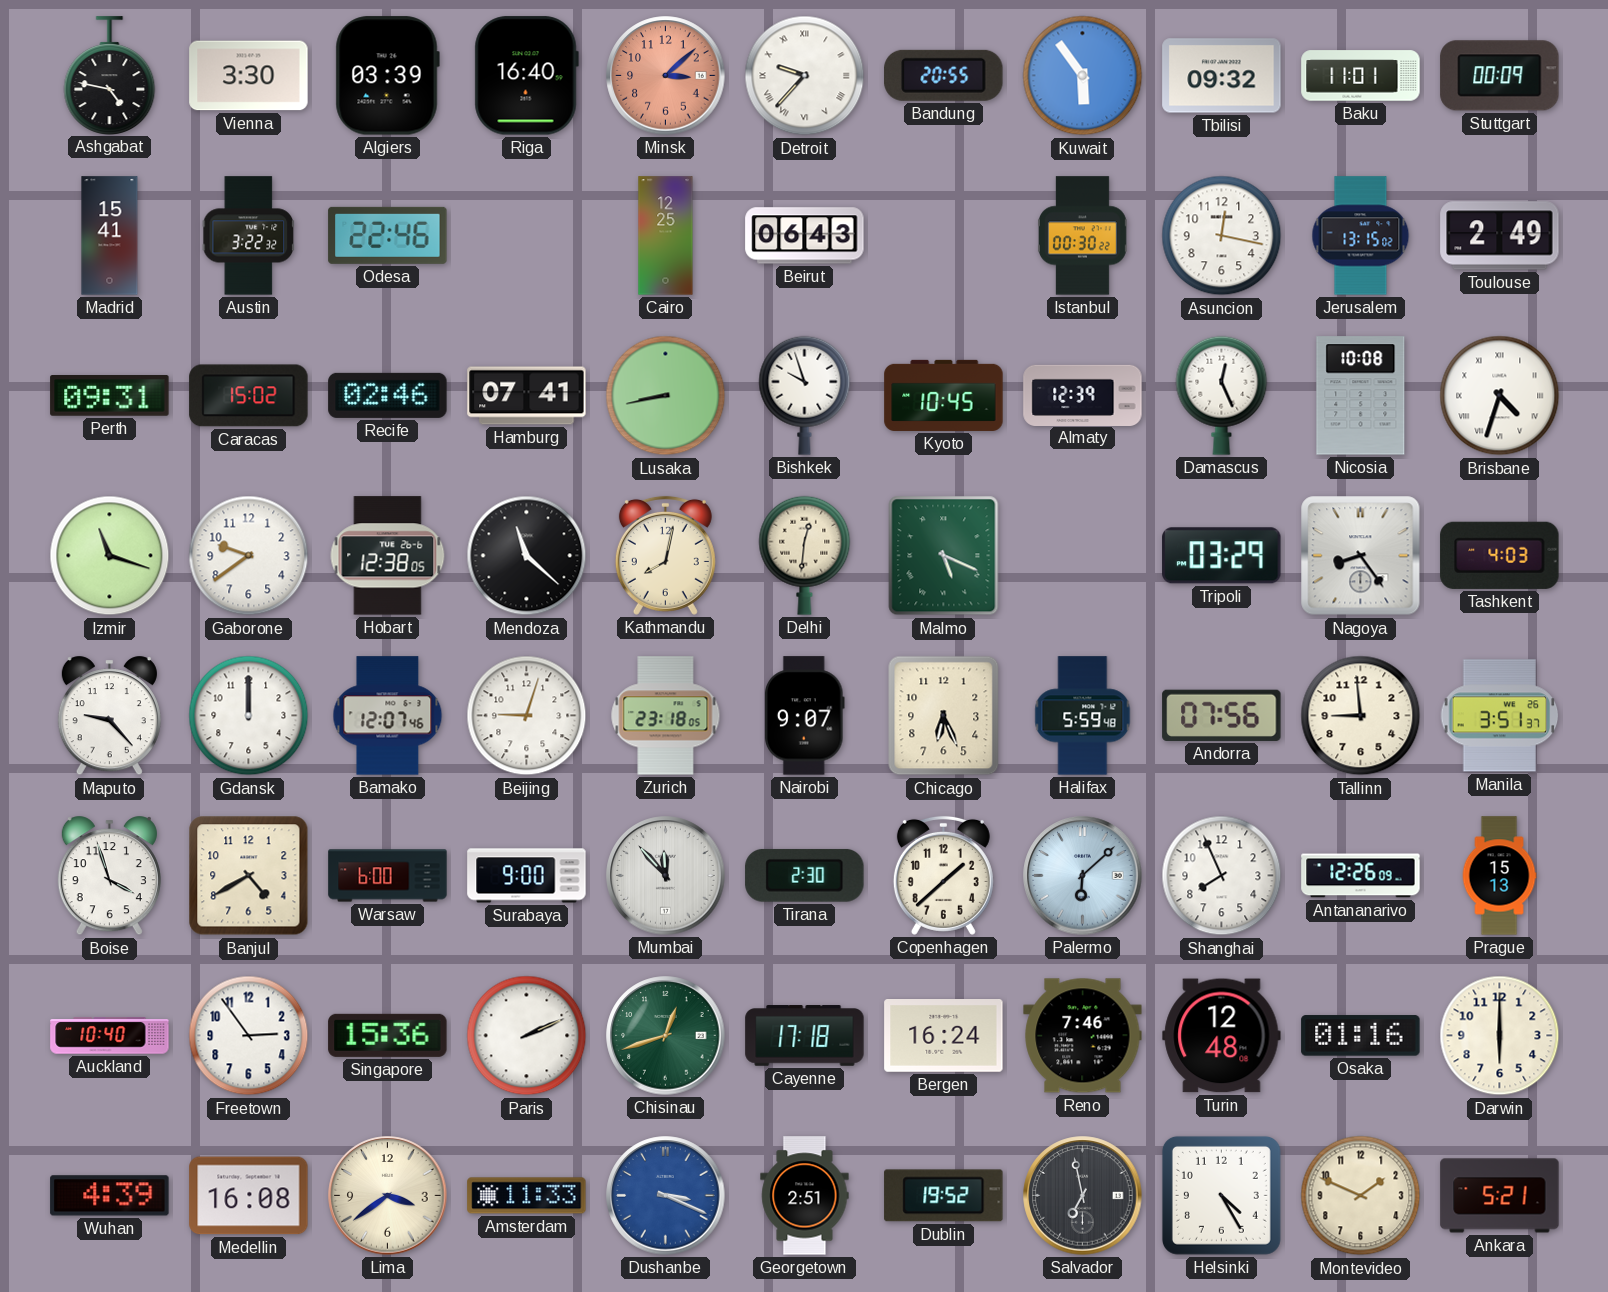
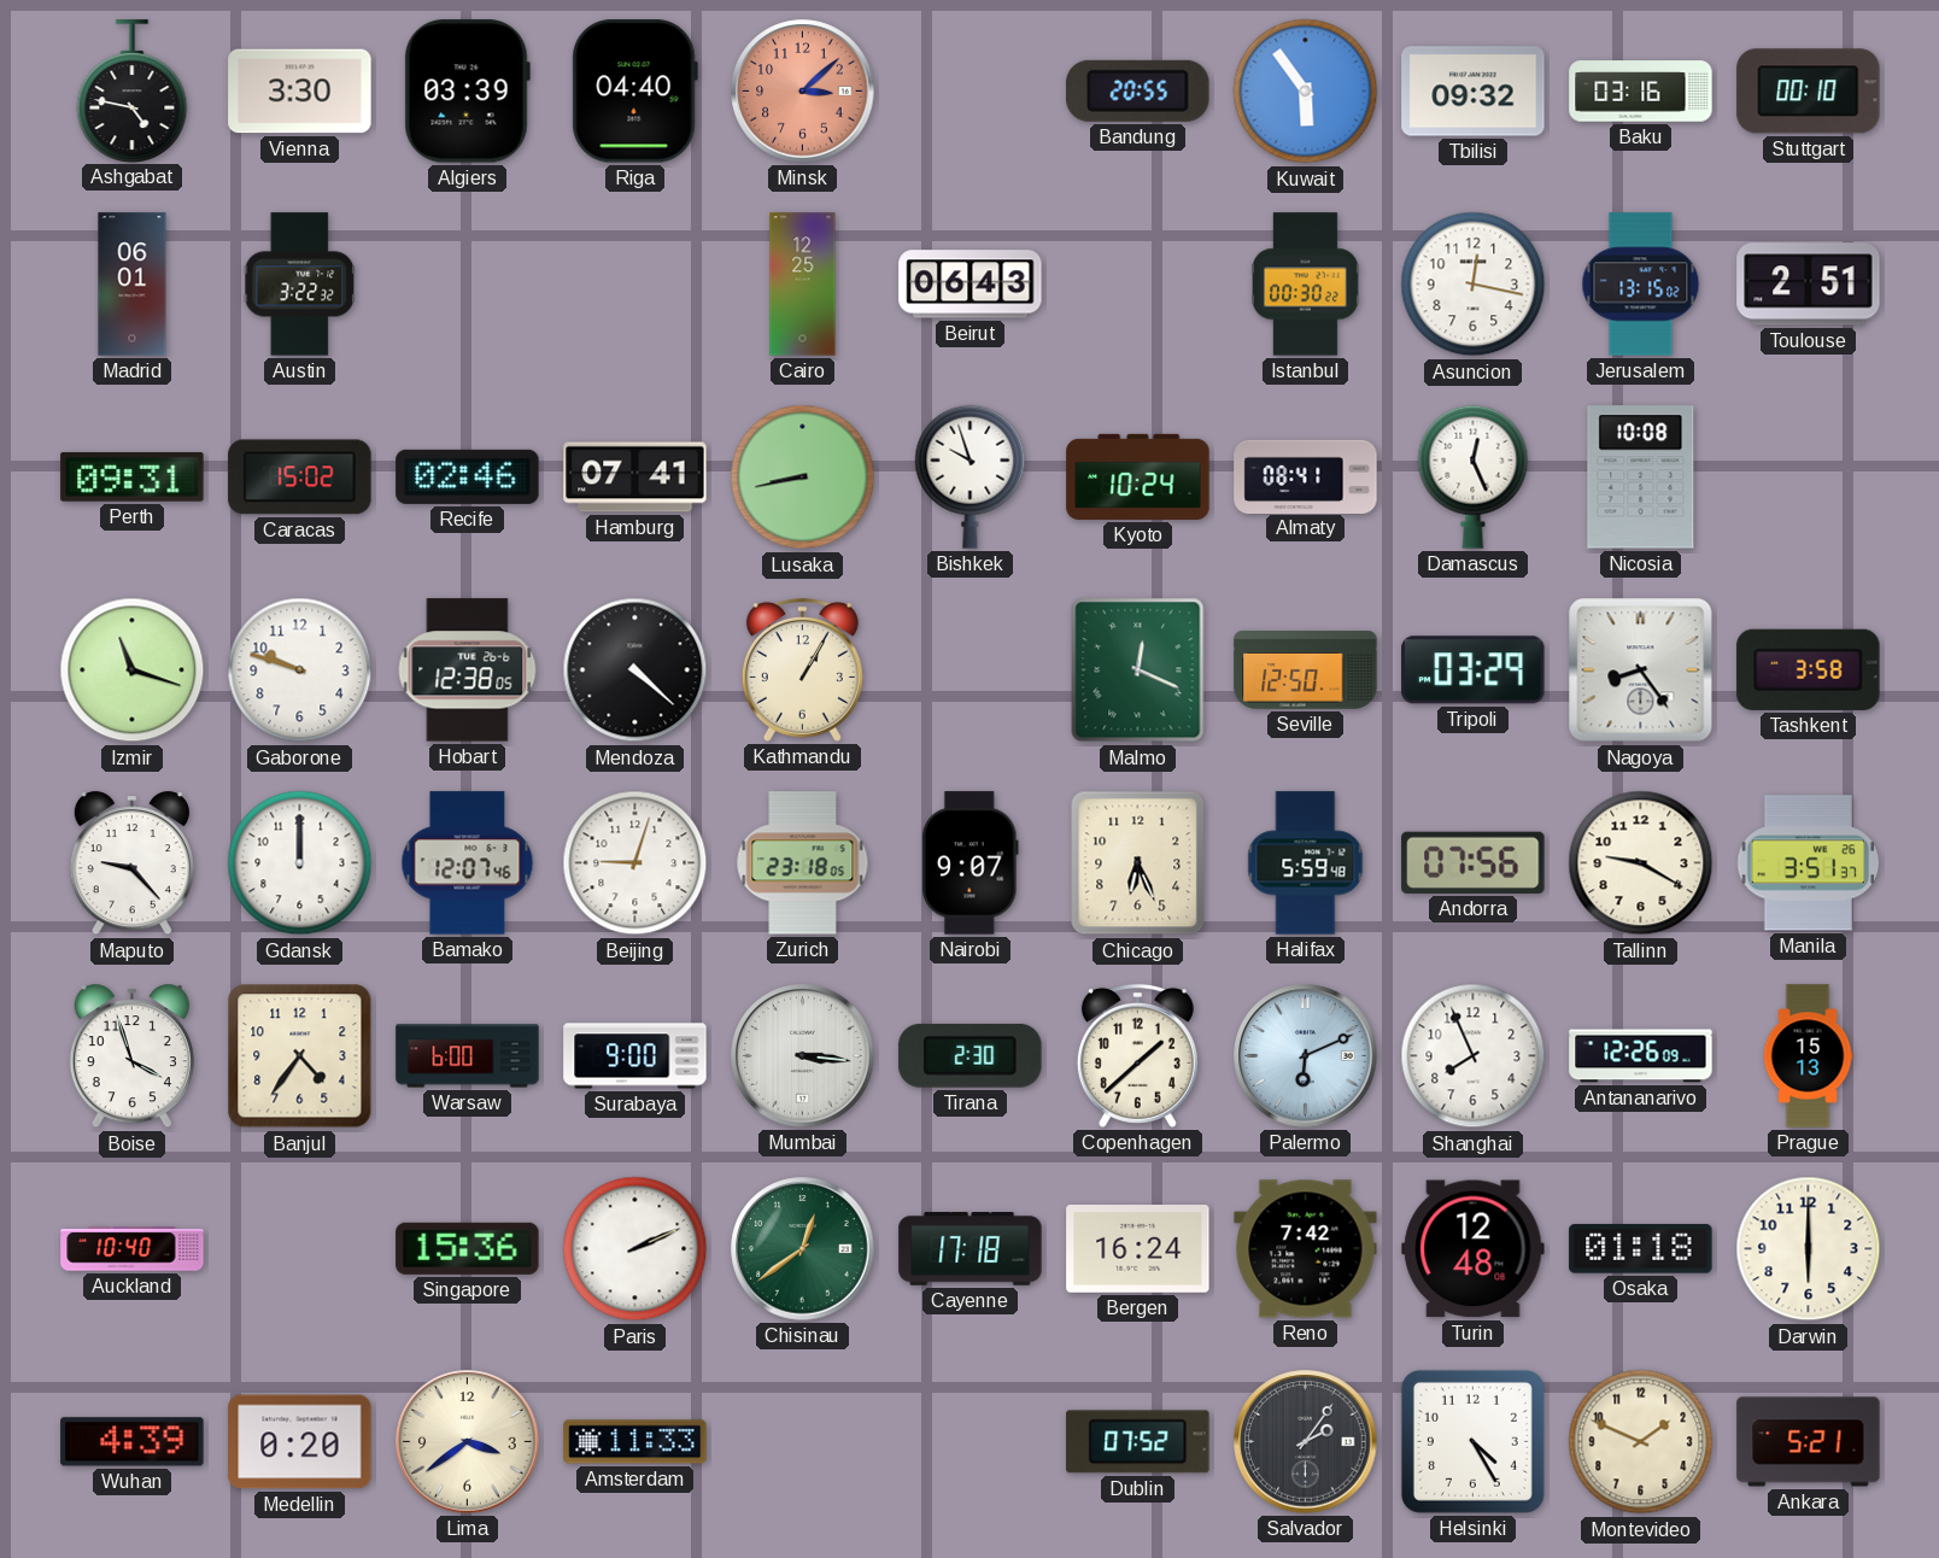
Riga: 16:40 -> 04:40
Detroit: 9:37 -> none
Baku: 11:01 -> 03:16
Stuttgart: 00:09 -> 00:10
Madrid: 15:41 -> 06:01
Odesa: 22:46 -> none
Toulouse: 2:49 -> 2:51
Kyoto: 10:45 -> 10:24
Almaty: 12:39 -> 08:41
Brisbane: 4:33 -> none
Gaborone: 9:39 -> 9:48
Mendoza: 11:22 -> 4:22
Kathmandu: 8:02 -> 1:05
Delhi: 12:31 -> none
Malmo: 5:19 -> 12:19
Seville: none -> 12:50
Tashkent: 4:03 -> 3:58
Tallinn: 8:59 -> 9:20
Banjul: 4:40 -> 4:36
Mumbai: 11:53 -> 3:16
Palermo: 6:08 -> 6:11
Freetown: 2:54 -> none
Chisinau: 12:42 -> 12:39
Reno: 7:46 -> 7:42
Osaka: 01:16 -> 01:18
Medellin: 16:08 -> 0:20
Dushanbe: 3:19 -> none
Georgetown: 2:51 -> none
Dublin: 19:52 -> 07:52
Salvador: 6:58 -> 2:06
